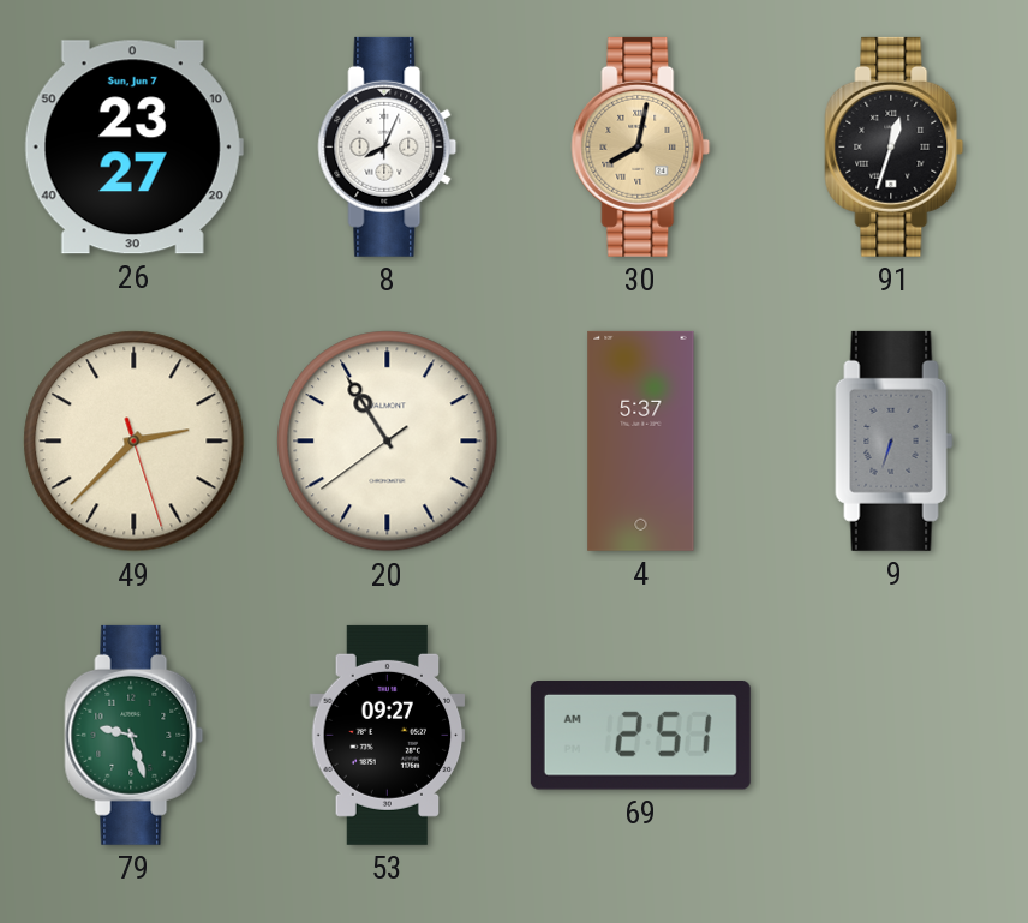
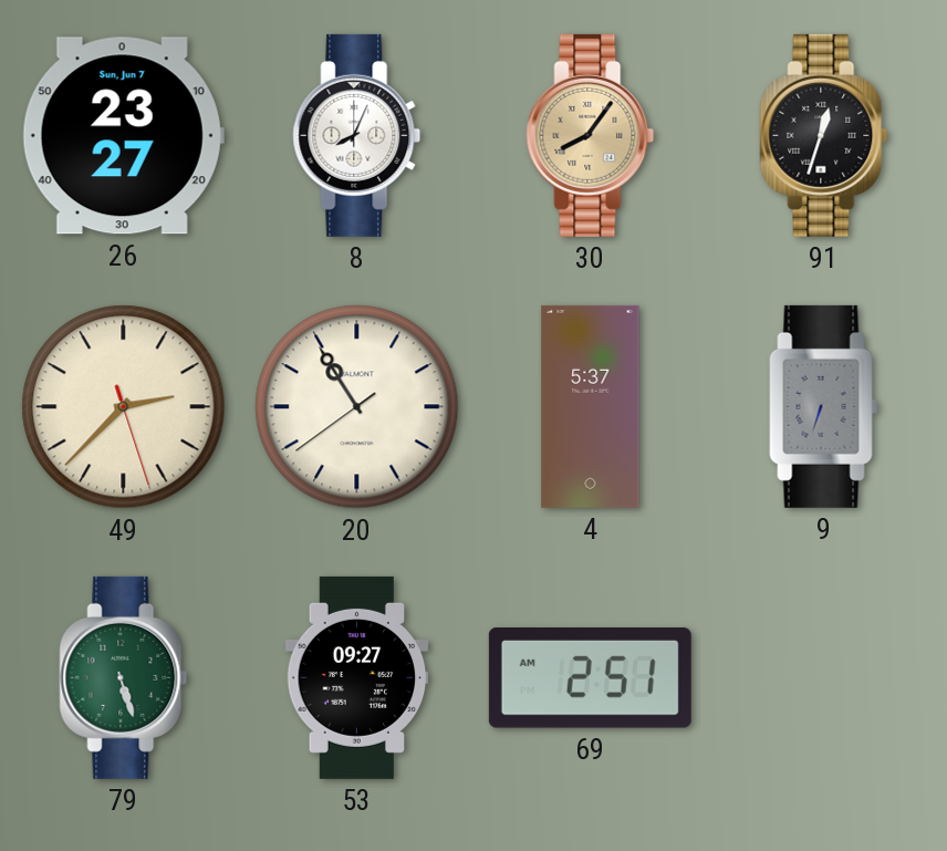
30: 8:02 -> 8:06
79: 9:27 -> 5:27
